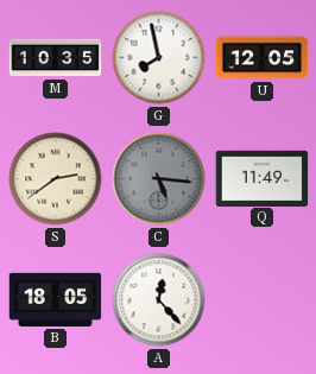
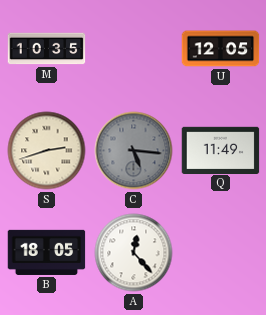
G: 7:58 -> none
S: 2:39 -> 2:42
